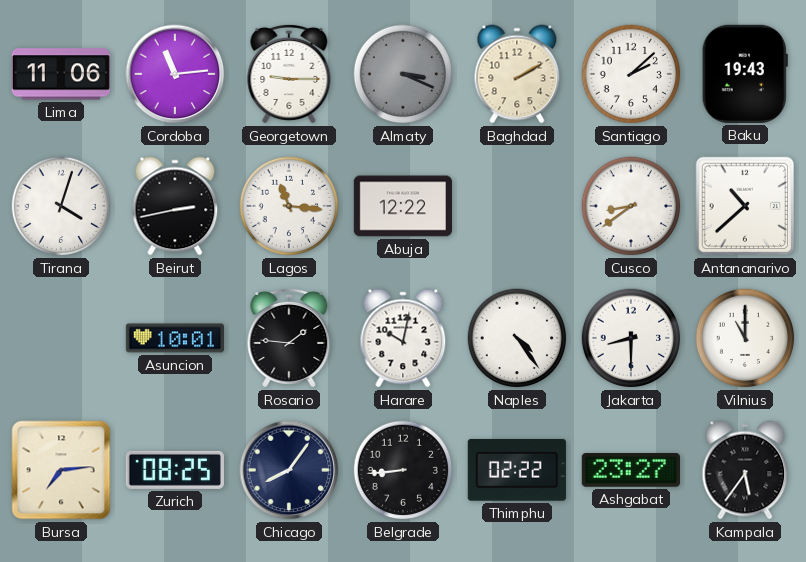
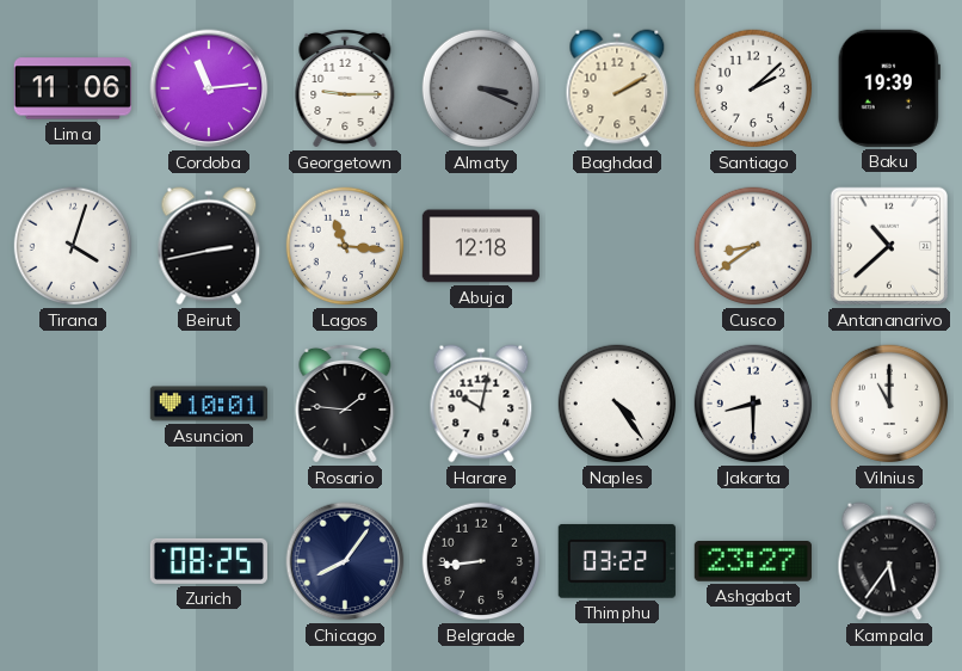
Baku: 19:43 -> 19:39
Abuja: 12:22 -> 12:18
Bursa: 7:14 -> none
Thimphu: 02:22 -> 03:22
